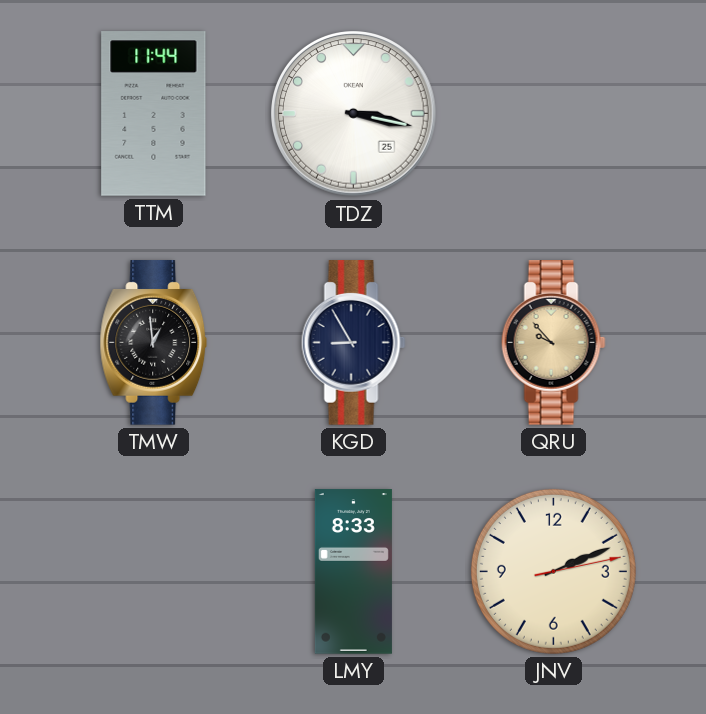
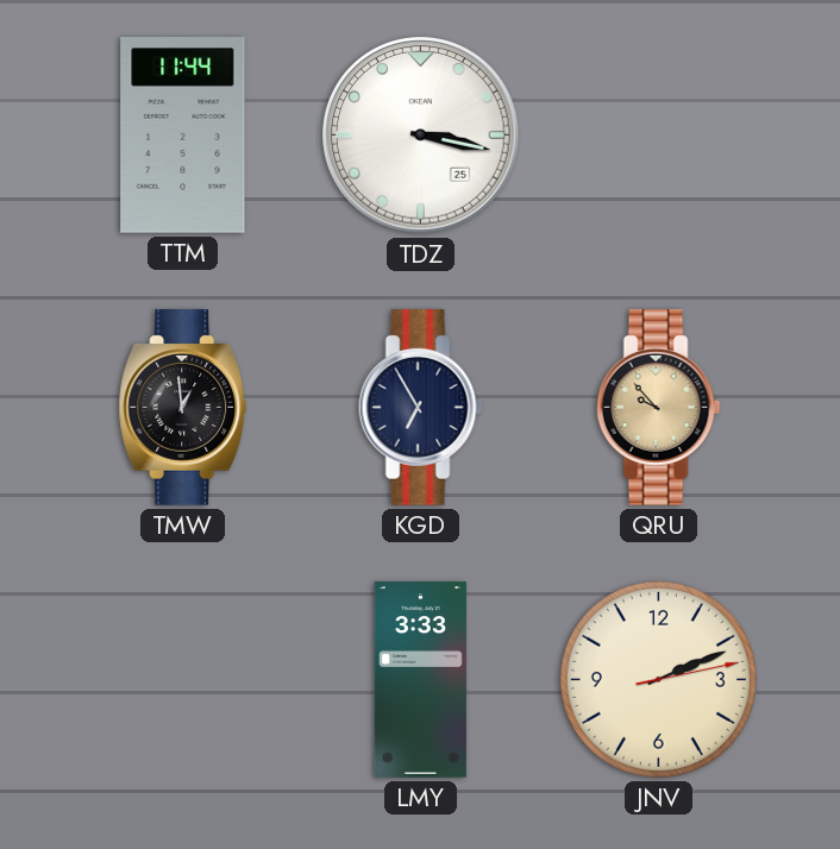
KGD: 8:55 -> 6:55
LMY: 8:33 -> 3:33
